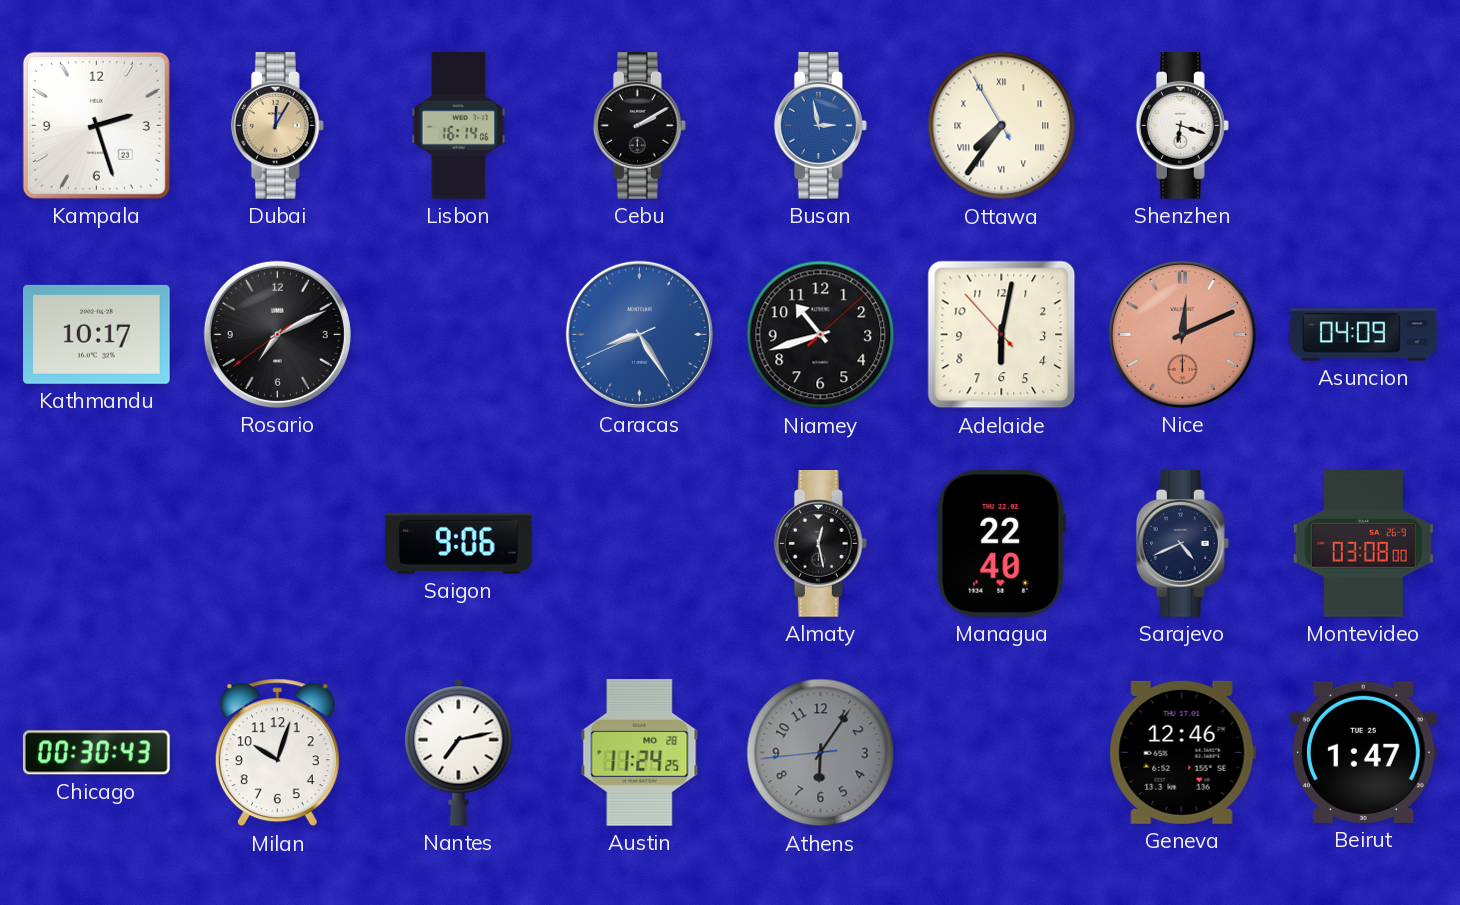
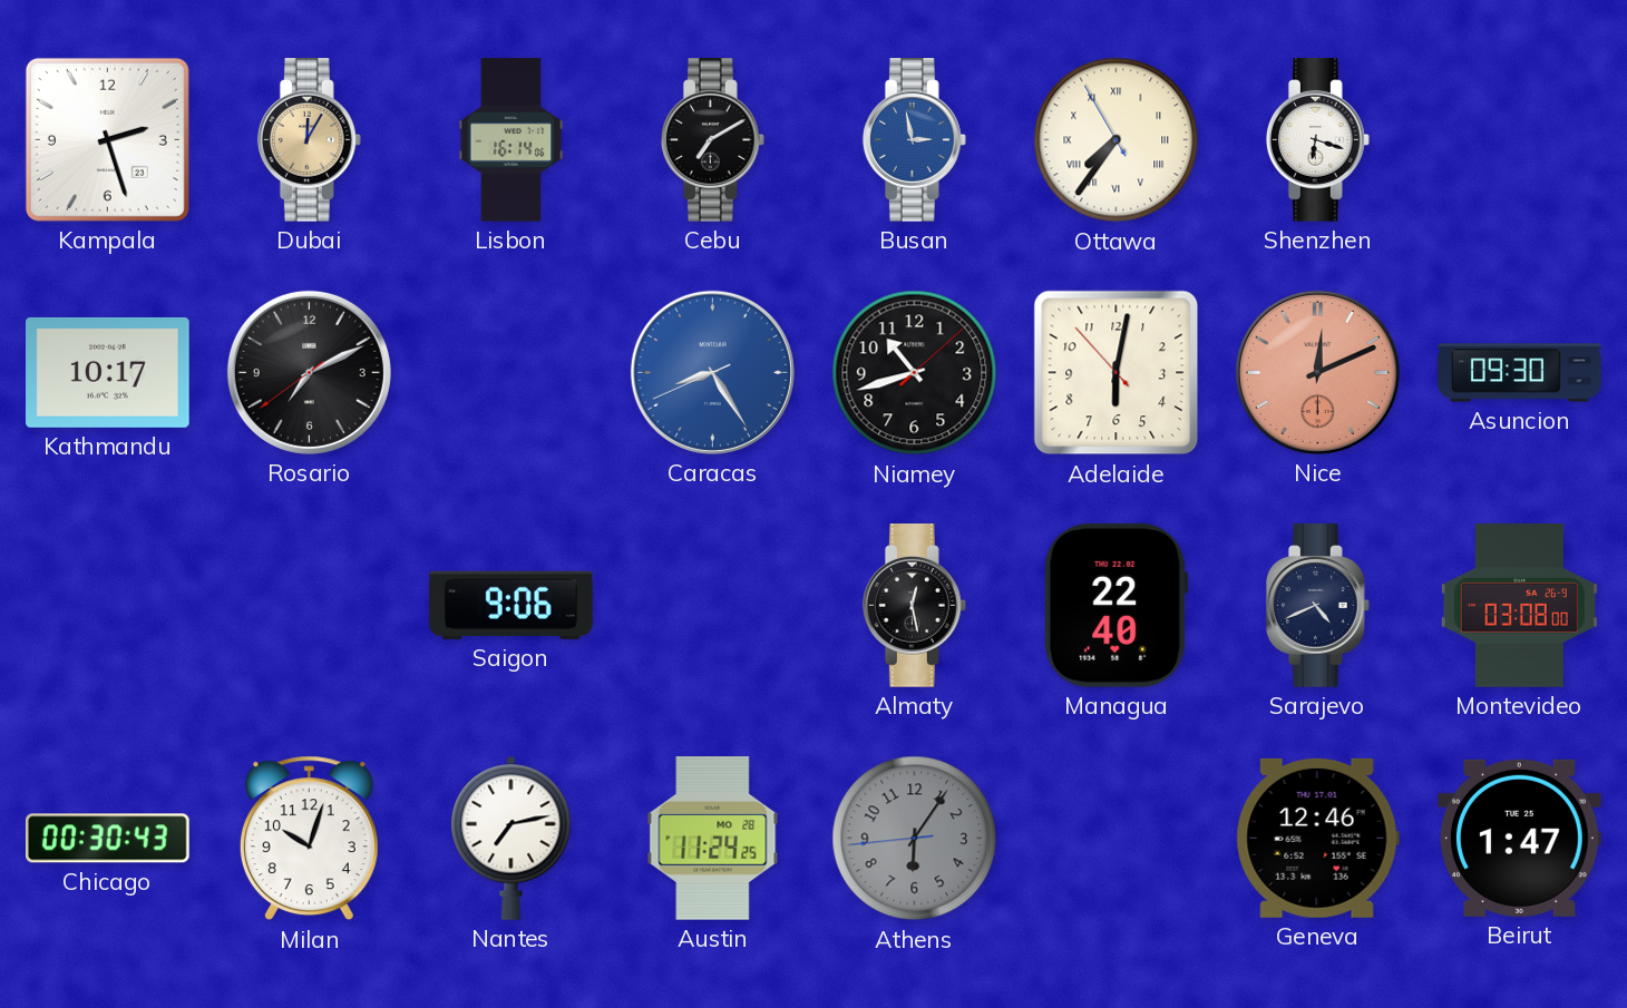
Cebu: 2:10 -> 7:10
Asuncion: 04:09 -> 09:30
